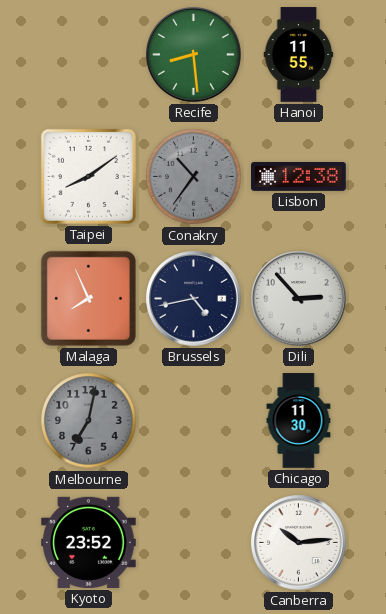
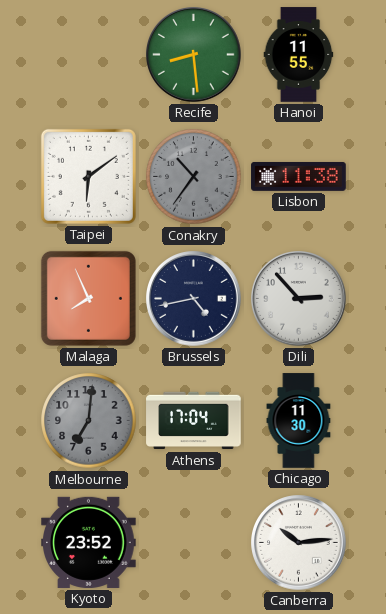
Taipei: 8:09 -> 6:09
Lisbon: 12:38 -> 11:38
Melbourne: 7:02 -> 7:01
Athens: none -> 17:04
